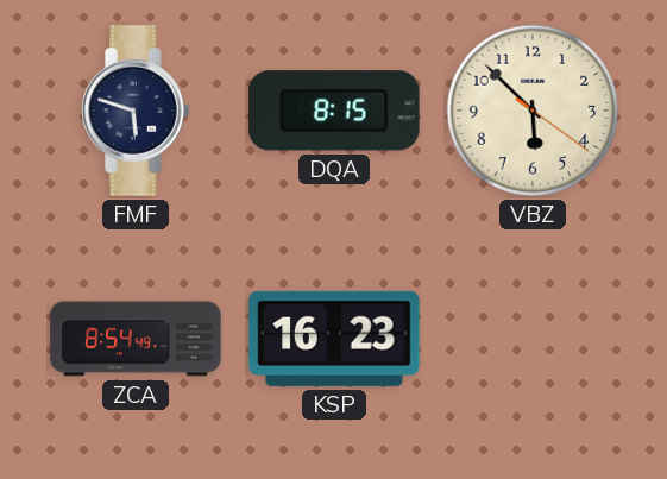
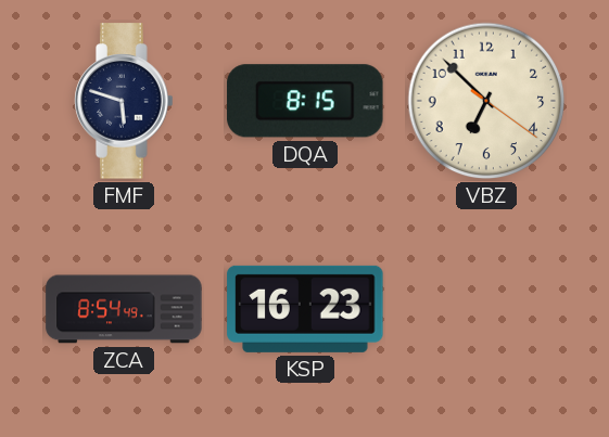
VBZ: 5:52 -> 6:52
